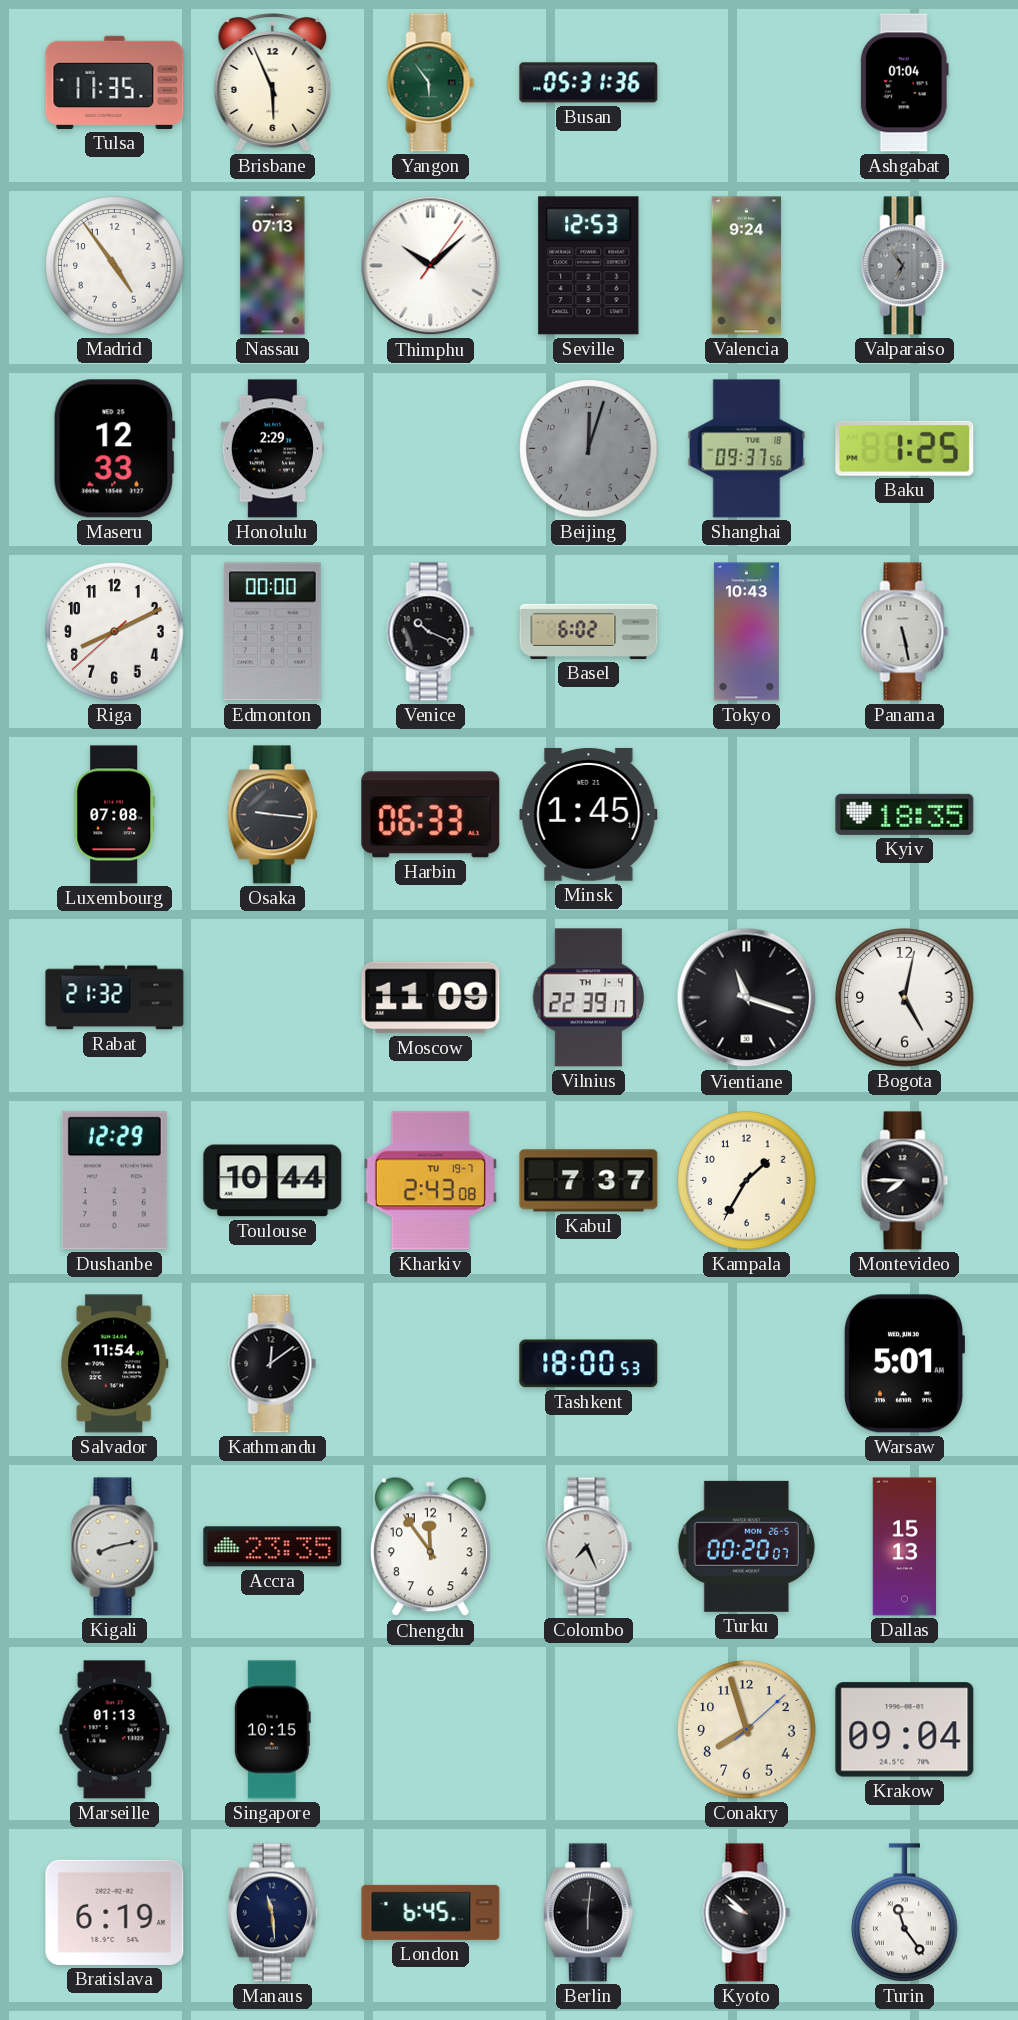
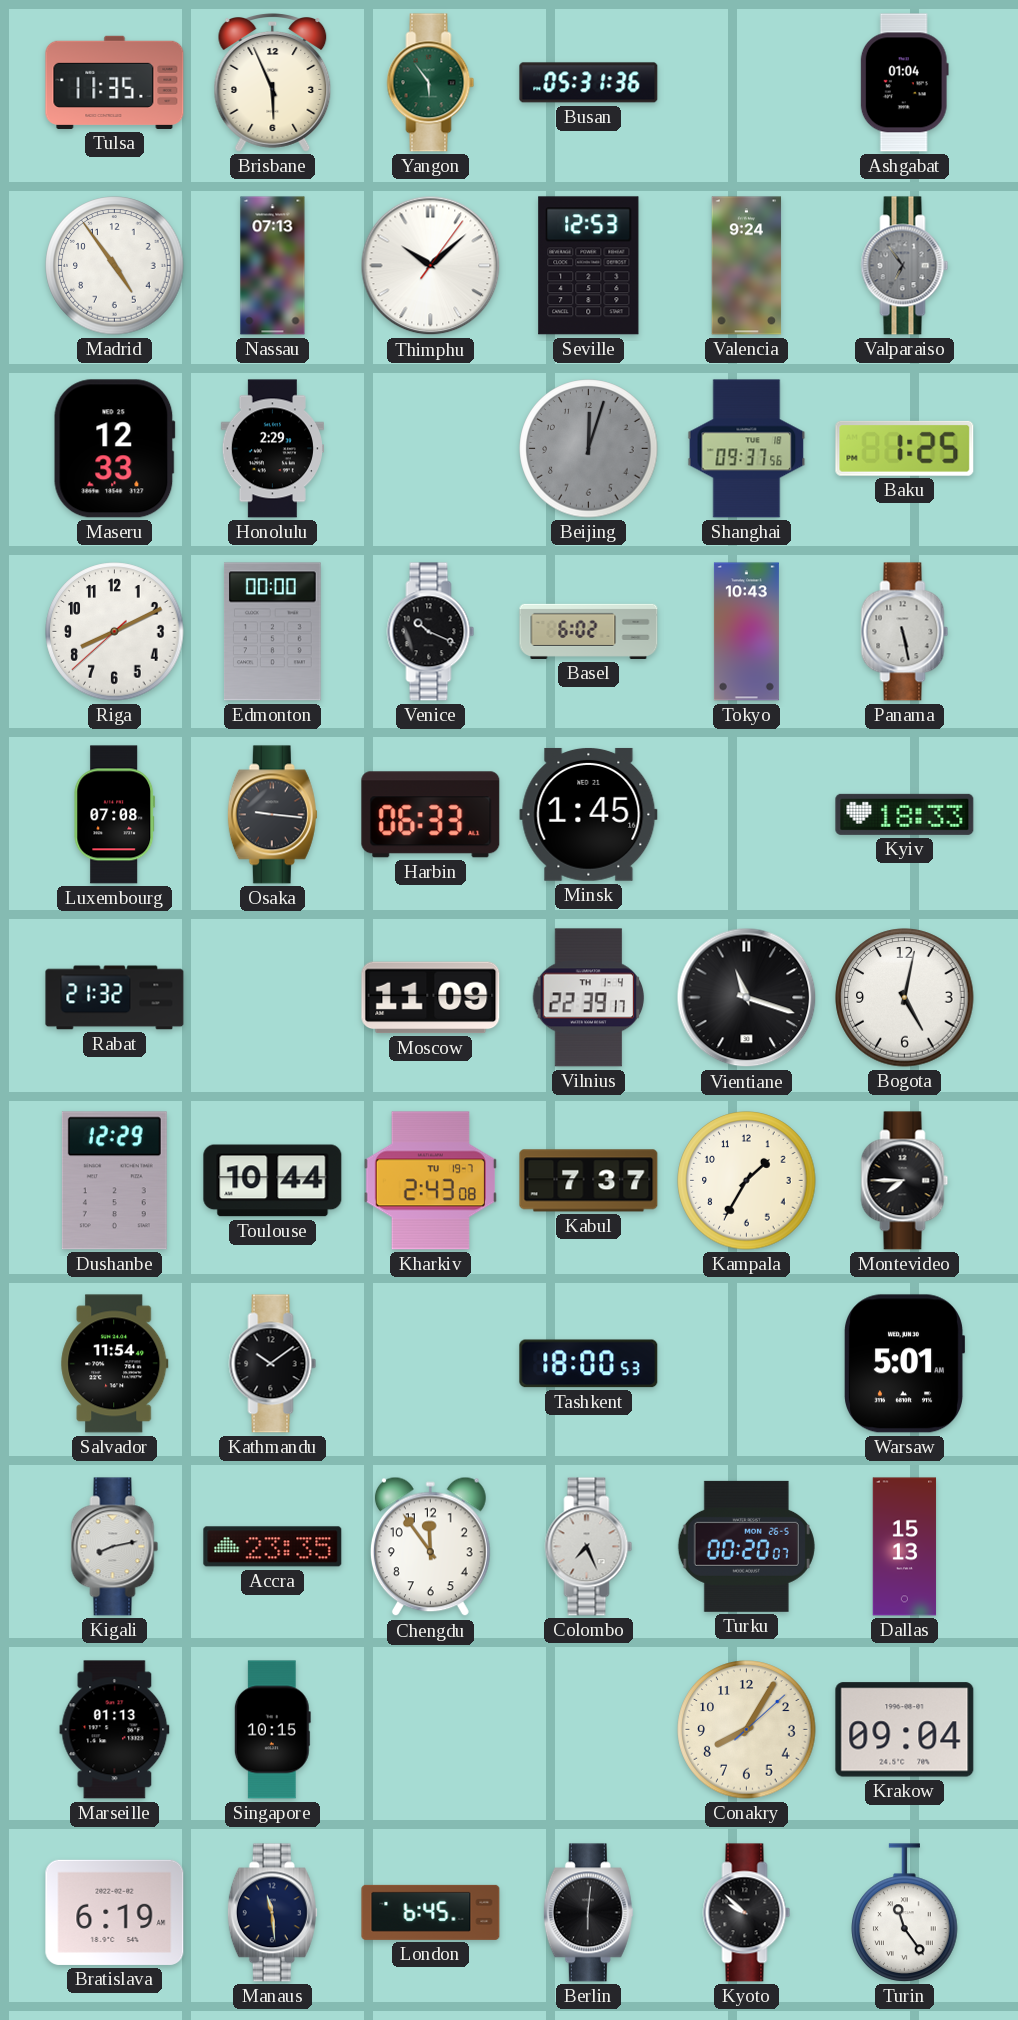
Kyiv: 18:35 -> 18:33
Kathmandu: 12:09 -> 10:09
Conakry: 7:57 -> 8:05
